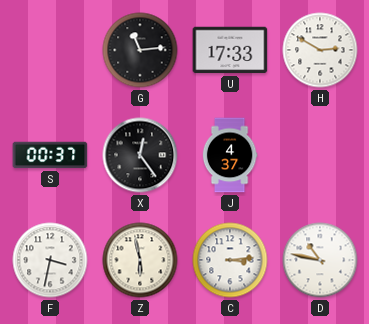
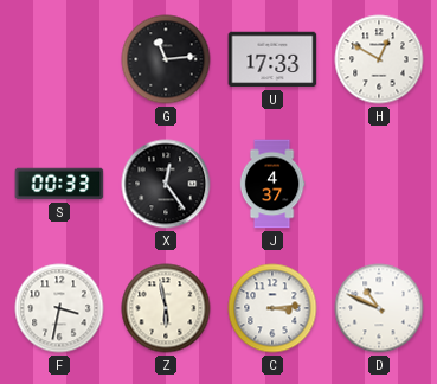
H: 2:50 -> 12:50
S: 00:37 -> 00:33
D: 10:47 -> 10:49
